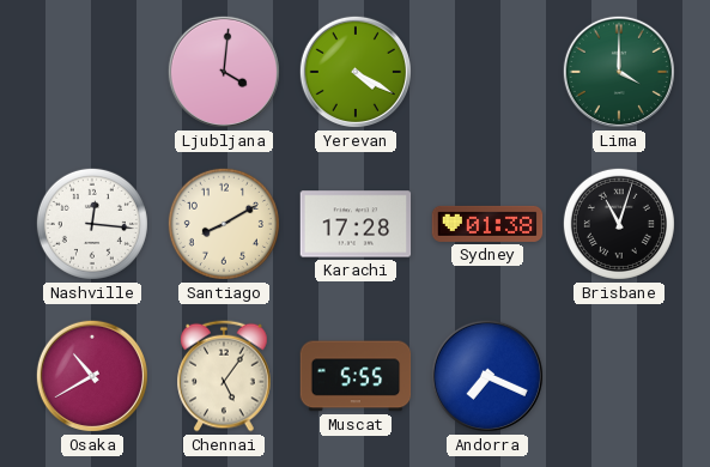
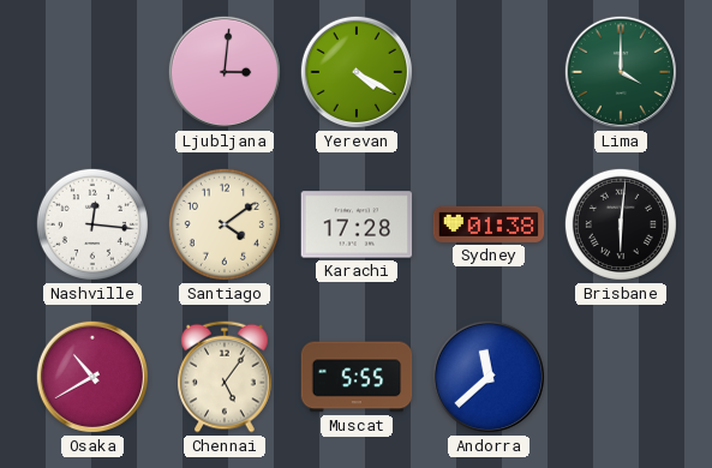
Ljubljana: 4:01 -> 3:01
Santiago: 8:10 -> 4:09
Brisbane: 11:03 -> 6:01
Andorra: 7:19 -> 11:38
